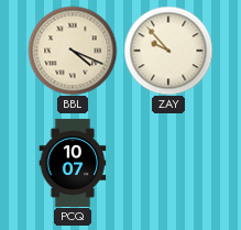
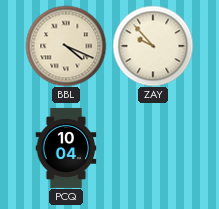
PCQ: 10:07 -> 10:04
